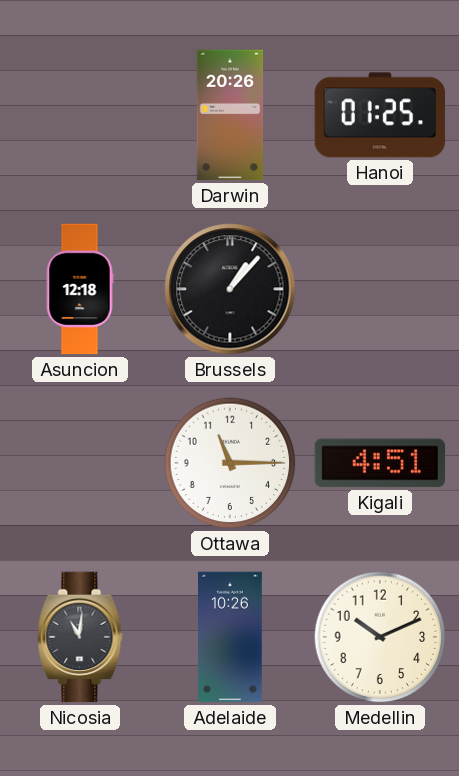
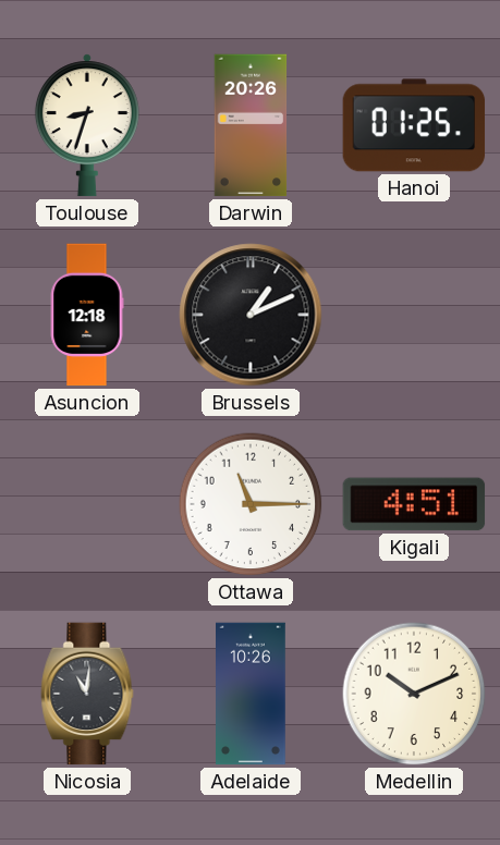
Toulouse: none -> 8:33
Brussels: 1:07 -> 1:11
